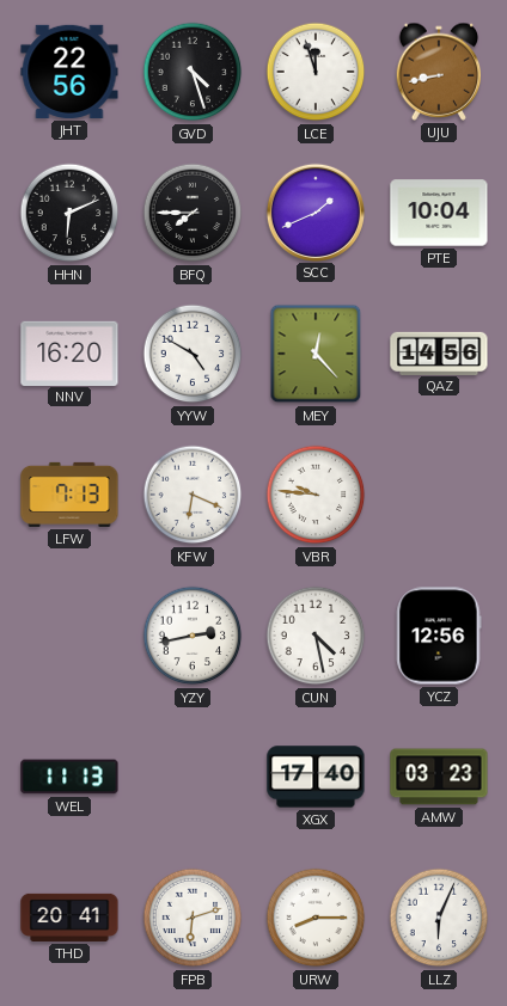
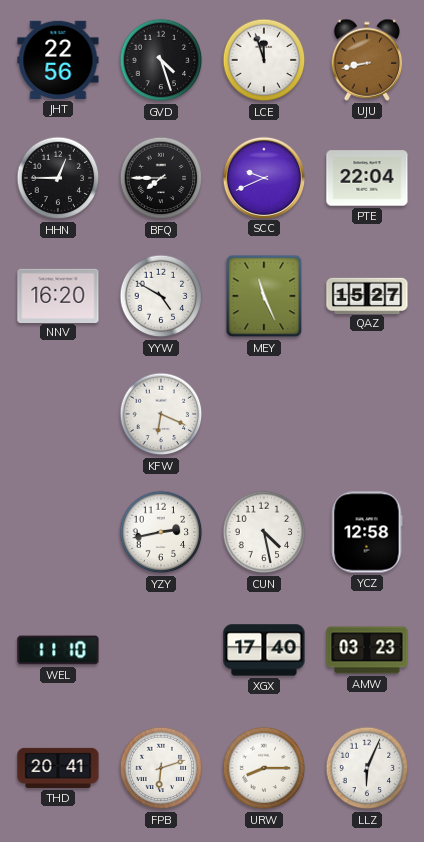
HHN: 6:11 -> 12:45
SCC: 1:41 -> 9:41
PTE: 10:04 -> 22:04
MEY: 12:23 -> 11:26
QAZ: 14:56 -> 15:27
LFW: 7:13 -> none
VBR: 9:46 -> none
YCZ: 12:56 -> 12:58
WEL: 11:13 -> 11:10
